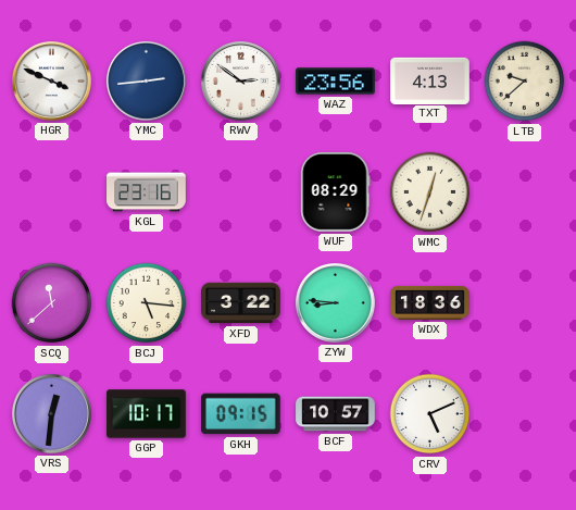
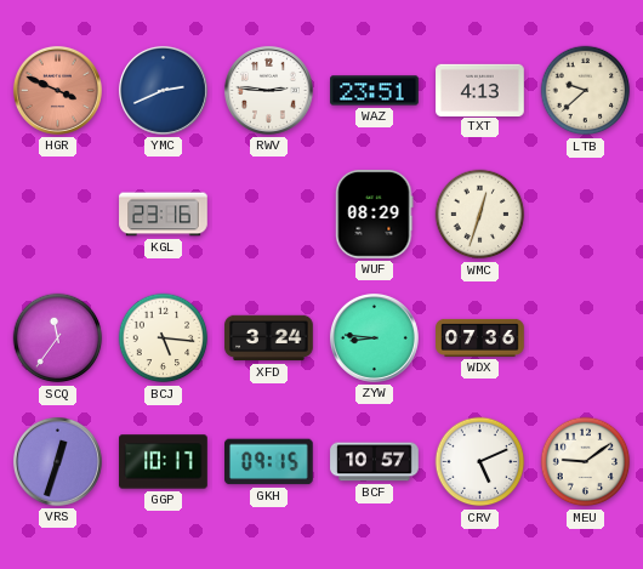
HGR dial: white -> salmon
YMC: 2:44 -> 2:41
RWV: 2:51 -> 2:46
WAZ: 23:56 -> 23:51
SCQ: 11:38 -> 11:36
XFD: 3:22 -> 3:24
WDX: 18:36 -> 07:36
VRS: 12:31 -> 12:33
MEU: none -> 9:09
